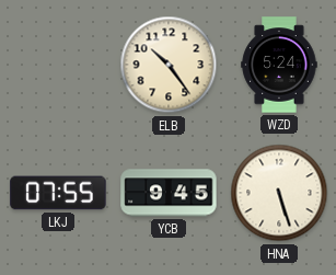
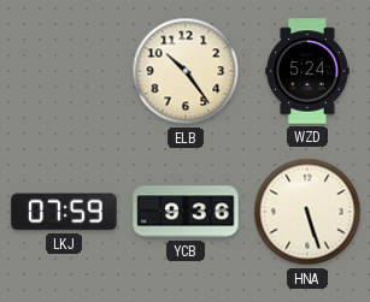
LKJ: 07:55 -> 07:59
YCB: 9:45 -> 9:36
